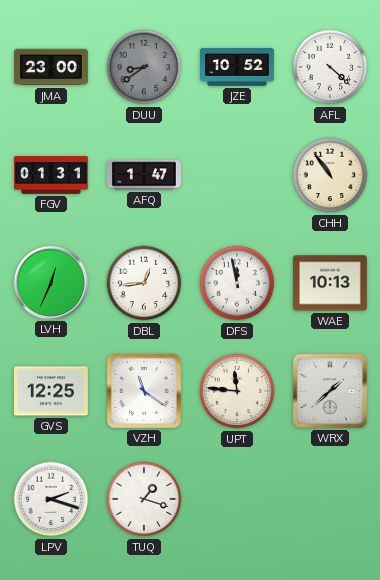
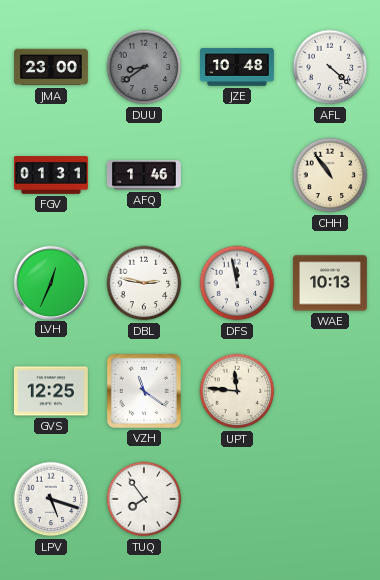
JZE: 10:52 -> 10:48
AFQ: 1:47 -> 1:46
DBL: 12:44 -> 2:47
WRX: 1:38 -> none
LPV: 2:18 -> 5:18
TUQ: 1:18 -> 7:54
